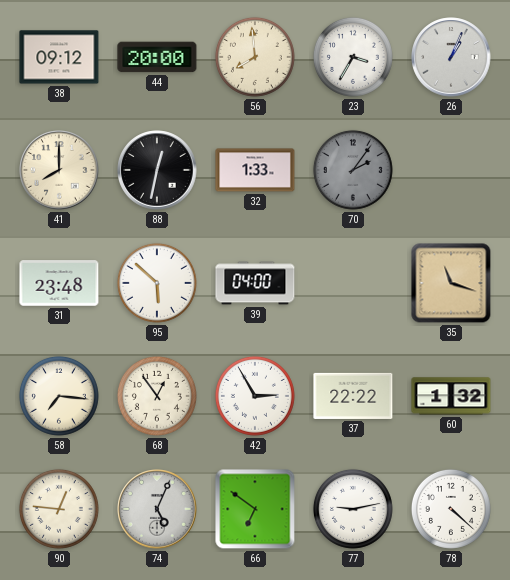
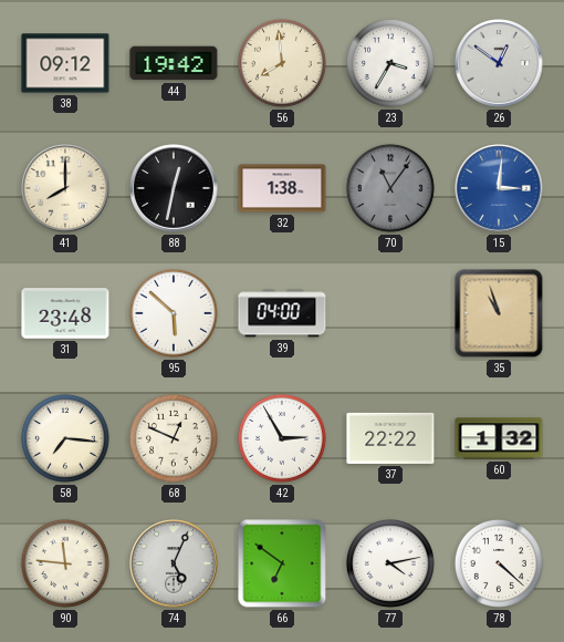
44: 20:00 -> 19:42
26: 1:04 -> 12:51
32: 1:33 -> 1:38
70: 2:06 -> 11:06
15: none -> 3:01
35: 11:18 -> 10:57
68: 12:54 -> 12:49
90: 12:46 -> 11:46
77: 9:13 -> 4:13
